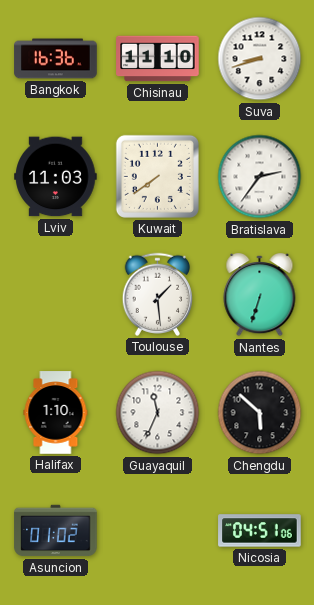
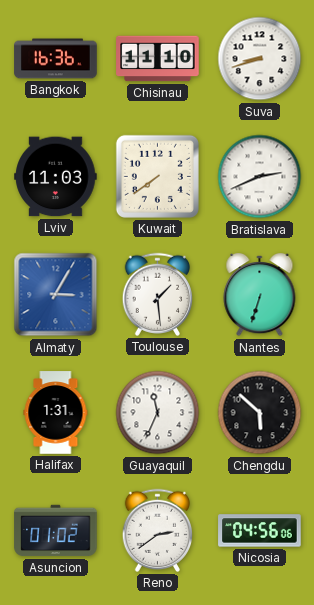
Bratislava: 2:36 -> 2:41
Almaty: none -> 3:05
Halifax: 1:10 -> 1:31
Reno: none -> 2:39
Nicosia: 04:51 -> 04:56
